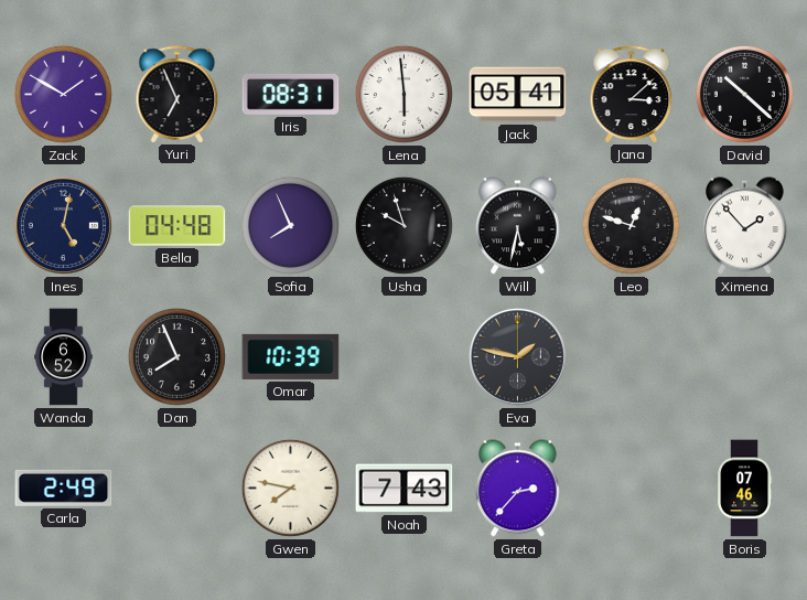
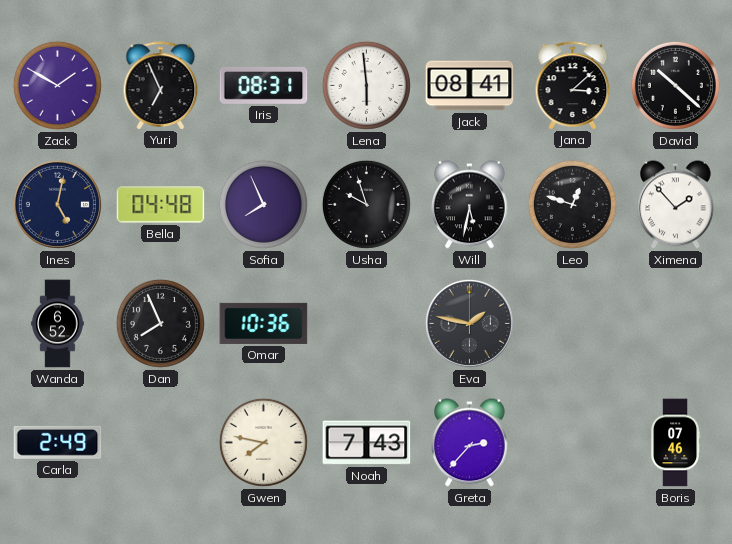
Jack: 05:41 -> 08:41
Omar: 10:39 -> 10:36
